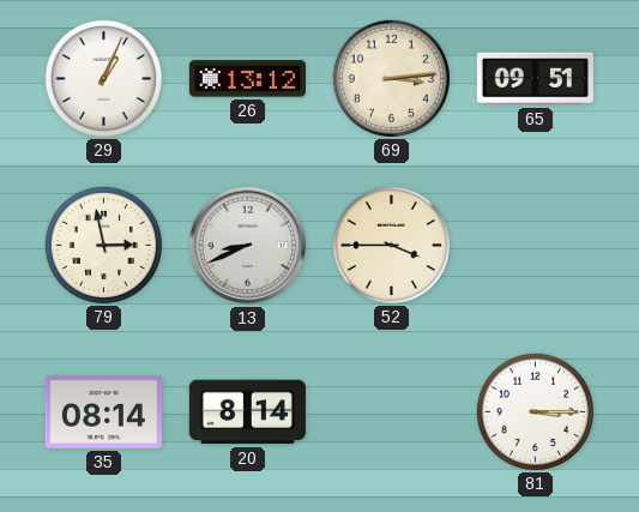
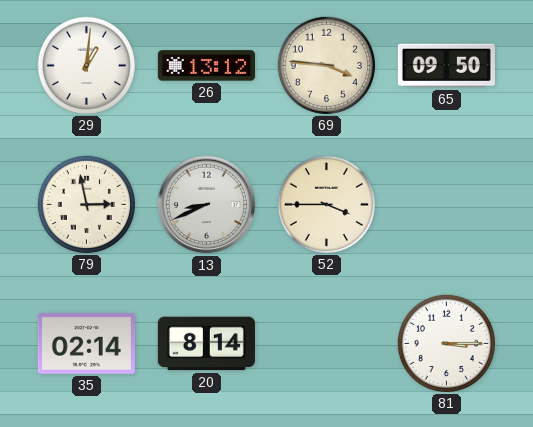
29: 1:04 -> 1:01
69: 3:14 -> 3:46
65: 09:51 -> 09:50
35: 08:14 -> 02:14
